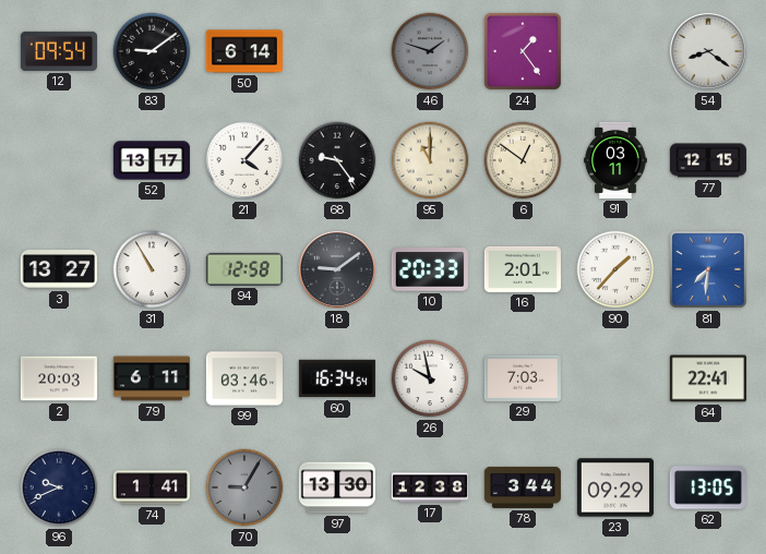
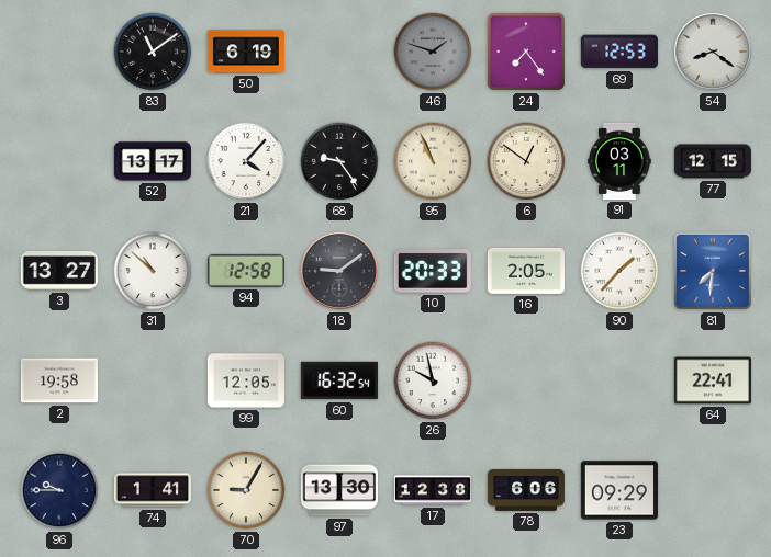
12: 09:54 -> none
83: 9:09 -> 11:09
50: 6:14 -> 6:19
24: 1:24 -> 7:24
69: none -> 12:53
95: 11:00 -> 10:56
31: 10:55 -> 10:52
16: 2:01 -> 2:05
2: 20:03 -> 19:58
79: 6:11 -> none
99: 03:46 -> 12:05
60: 16:34 -> 16:32
29: 7:03 -> none
96: 9:41 -> 9:45
70 dial: grey -> cream
78: 3:44 -> 6:06
62: 13:05 -> none
